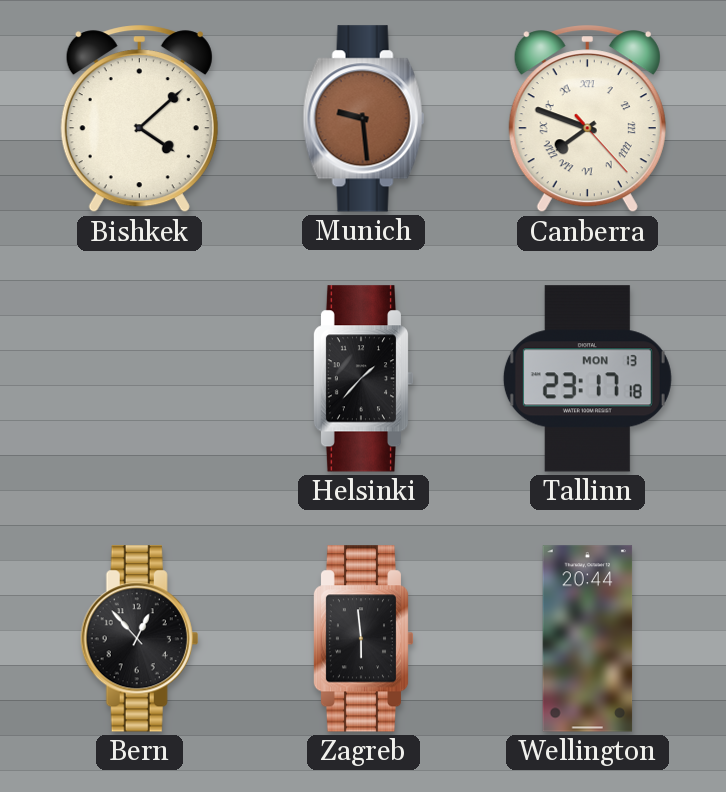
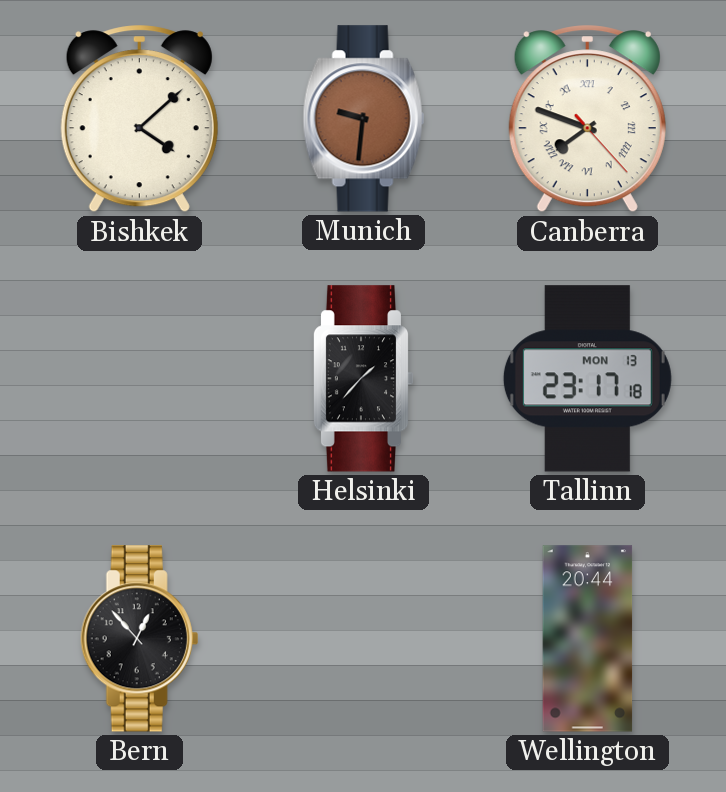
Munich: 9:29 -> 9:31
Zagreb: 5:59 -> none
